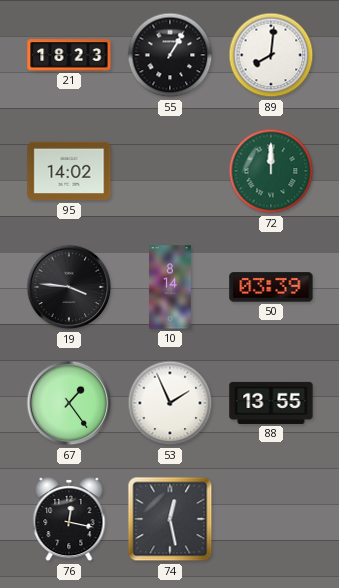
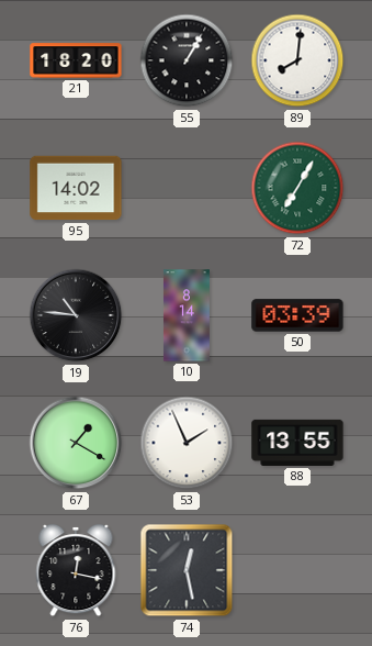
21: 18:23 -> 18:20
72: 12:00 -> 7:05
19: 3:46 -> 10:46
67: 1:24 -> 1:20
